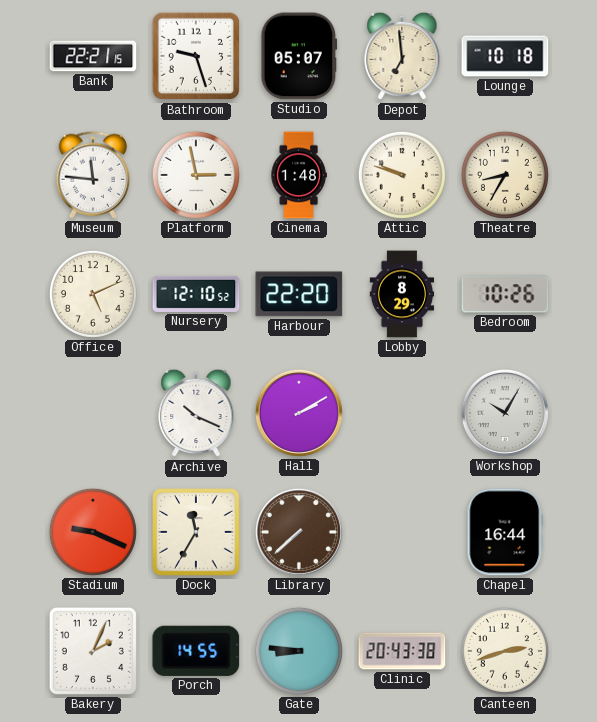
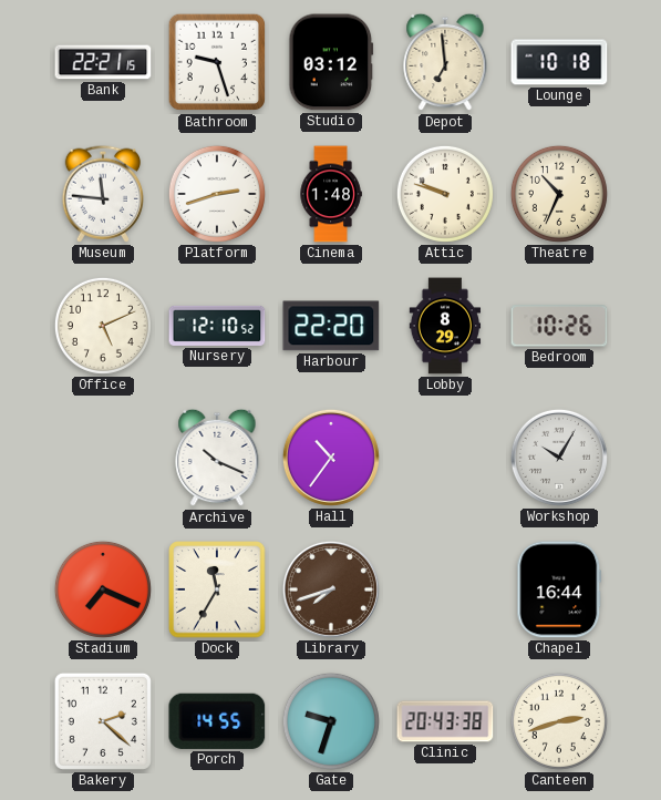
Studio: 05:07 -> 03:12
Platform: 2:58 -> 2:42
Theatre: 8:35 -> 10:34
Hall: 2:10 -> 10:36
Stadium: 9:19 -> 7:19
Library: 7:38 -> 7:42
Bakery: 2:04 -> 2:22
Gate: 8:46 -> 9:33
